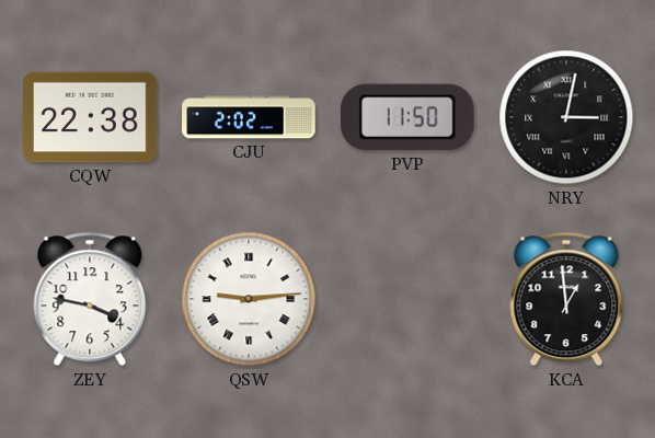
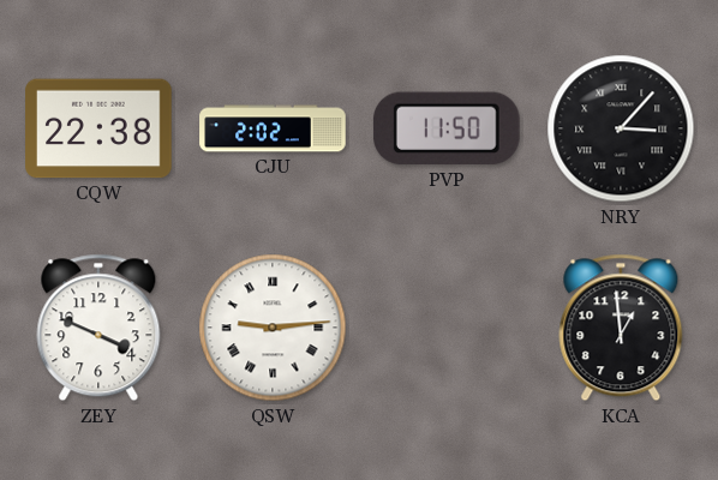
NRY: 3:02 -> 3:07
ZEY: 3:47 -> 3:49
